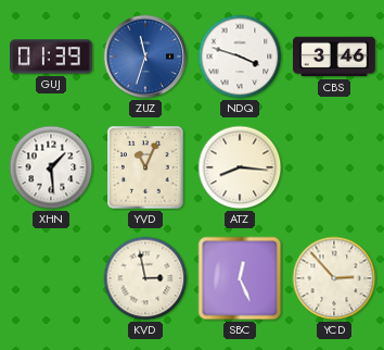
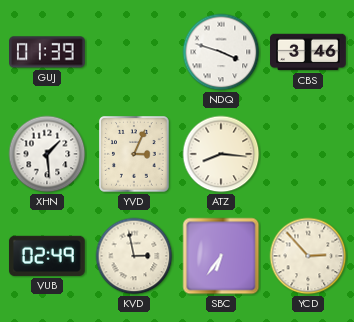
ZUZ: 11:33 -> none
YVD: 11:04 -> 3:04
VUB: none -> 02:49
SBC: 12:26 -> 6:36
